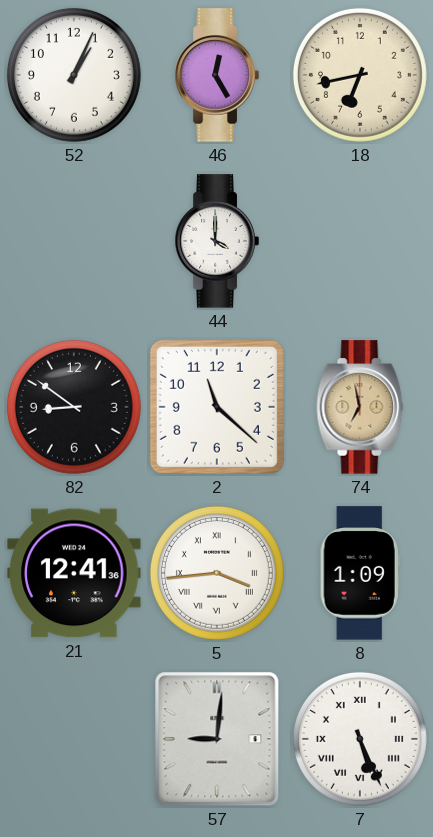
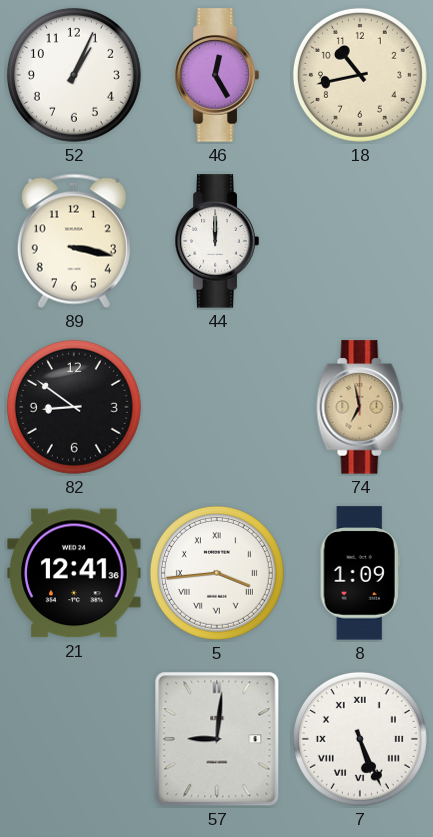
18: 6:43 -> 10:43
89: none -> 3:17
44: 4:00 -> 12:00
2: 11:22 -> none
